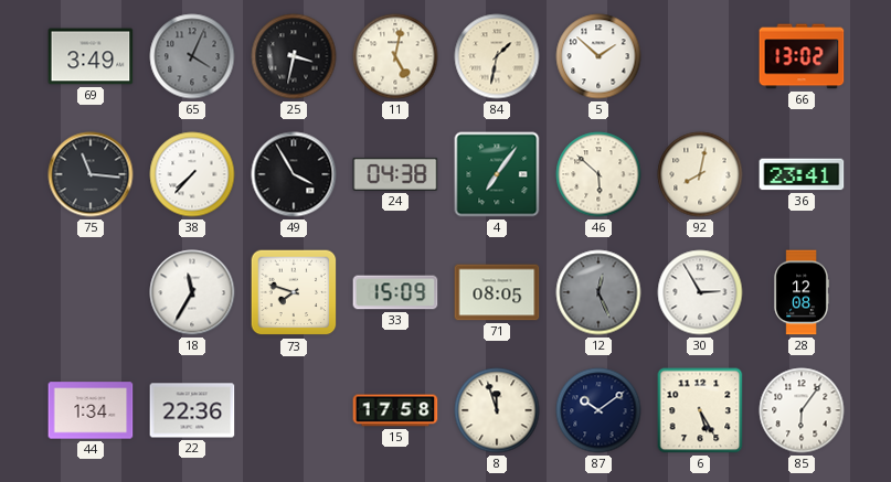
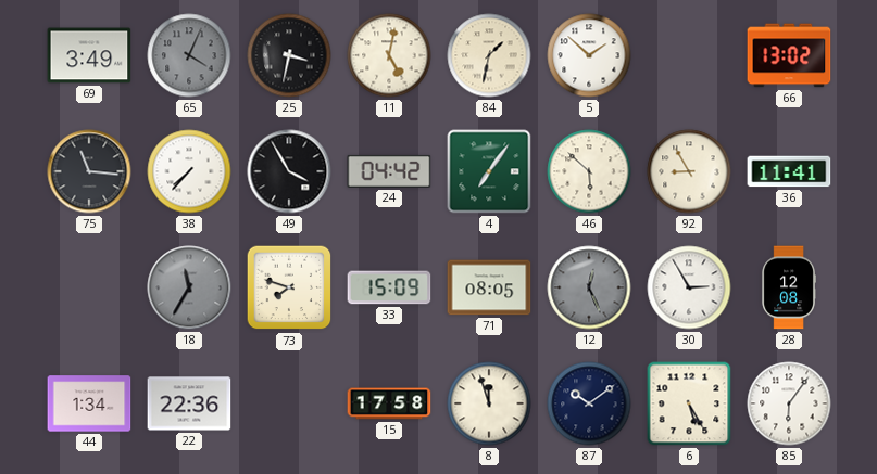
24: 04:38 -> 04:42
92: 8:02 -> 8:55
36: 23:41 -> 11:41
18 dial: white -> grey
